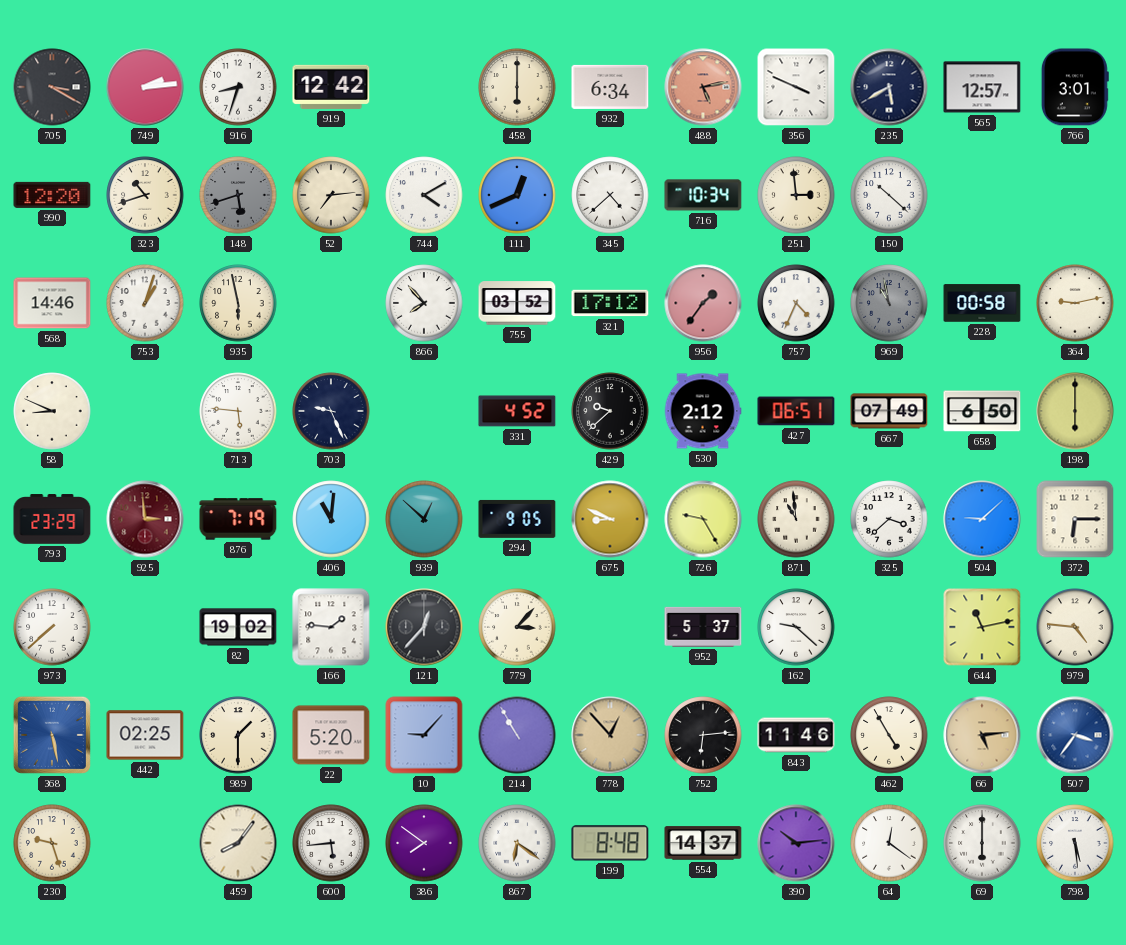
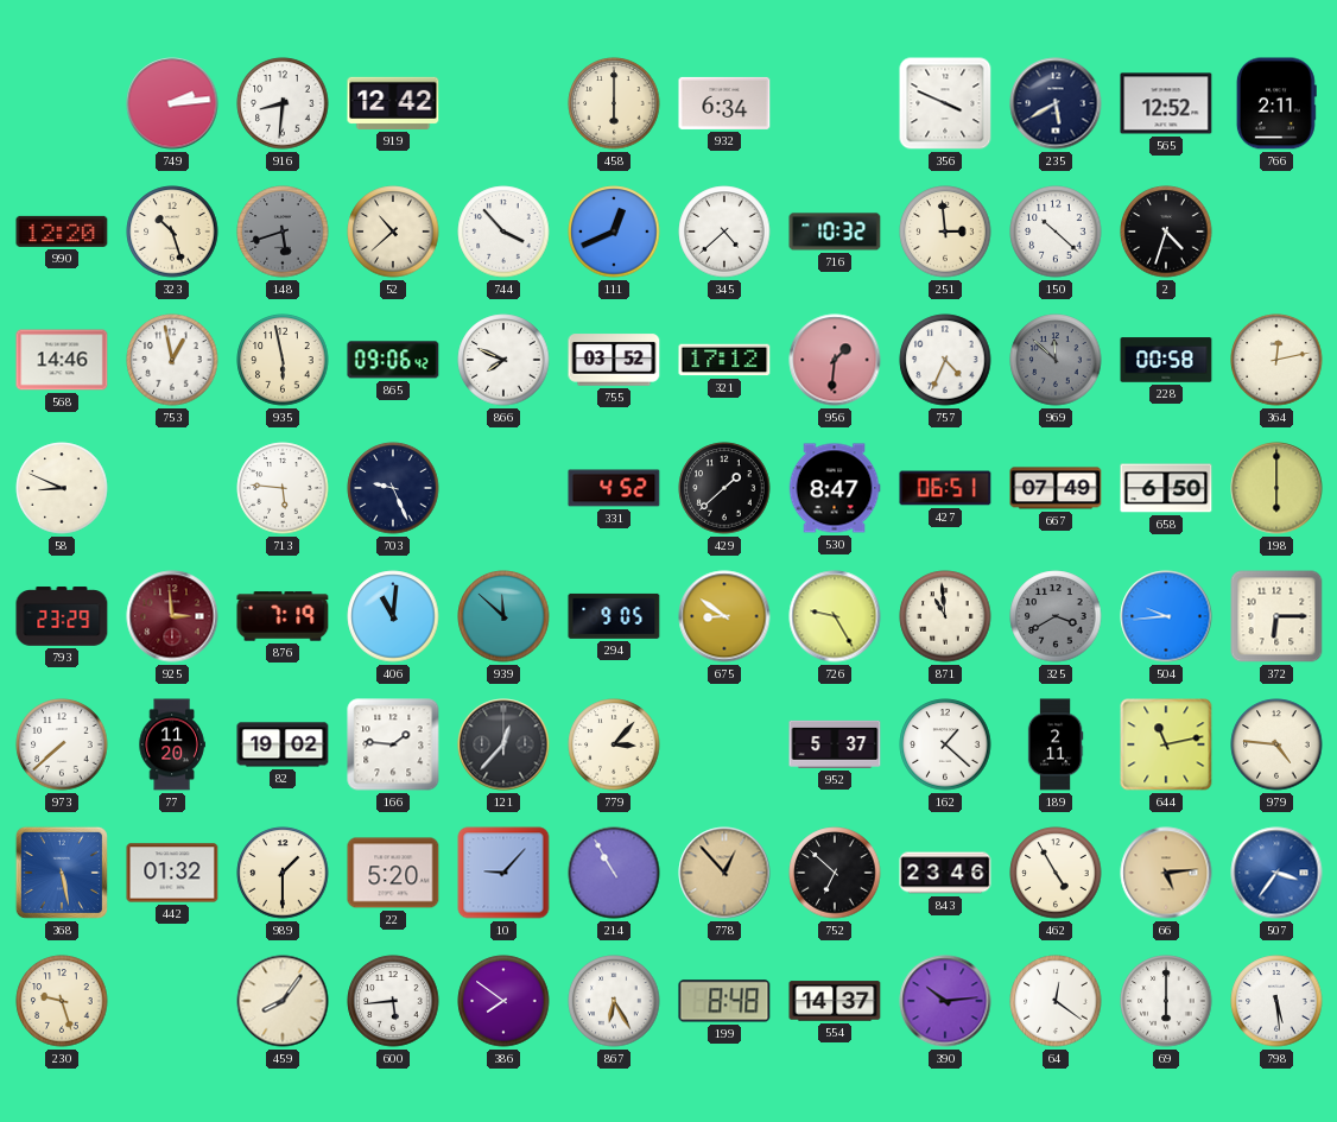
705: 3:20 -> none
916: 8:33 -> 8:31
488: 5:13 -> none
565: 12:57 -> 12:52
766: 3:01 -> 2:11
323: 10:42 -> 10:27
52: 7:14 -> 10:38
744: 4:10 -> 3:53
716: 10:34 -> 10:32
2: none -> 4:33
753: 1:03 -> 12:58
865: none -> 09:06
866: 7:53 -> 7:49
956: 1:36 -> 1:31
969: 10:58 -> 11:52
364: 9:13 -> 12:13
429: 9:38 -> 1:38
530: 2:12 -> 8:47
939: 12:52 -> 11:52
675: 8:49 -> 8:51
325: 3:38 -> 3:40
325 dial: white -> grey
504: 9:08 -> 9:44
77: none -> 11:20
162: 9:22 -> 1:22
189: none -> 2:11
442: 02:25 -> 01:32
752: 6:14 -> 6:52
843: 11:46 -> 23:46
867: 6:21 -> 6:25
